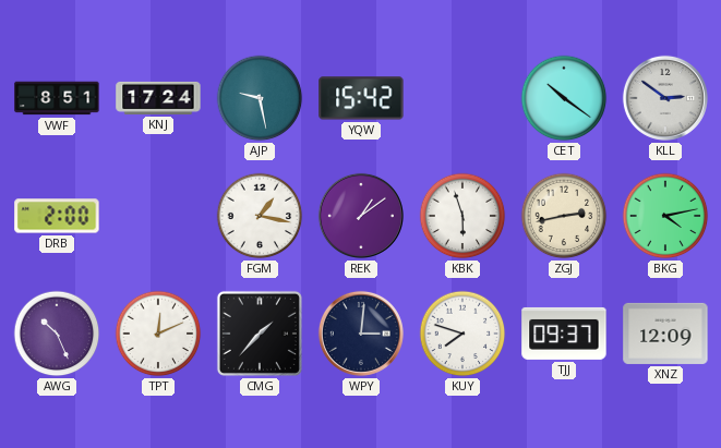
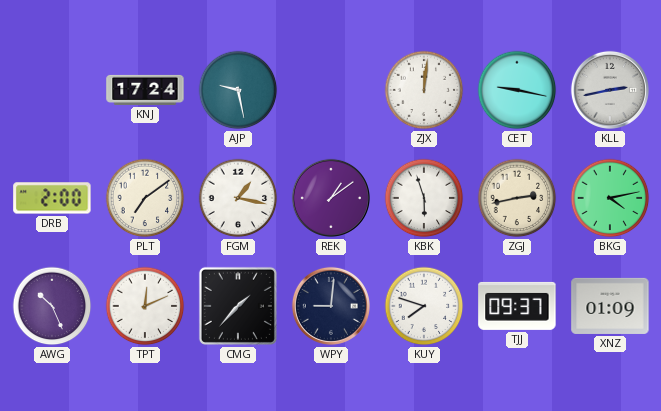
VWF: 8:51 -> none
YQW: 15:42 -> none
ZJX: none -> 12:01
CET: 10:21 -> 9:17
KLL: 2:51 -> 2:43
PLT: none -> 7:09
WPY: 3:01 -> 9:01
XNZ: 12:09 -> 01:09
